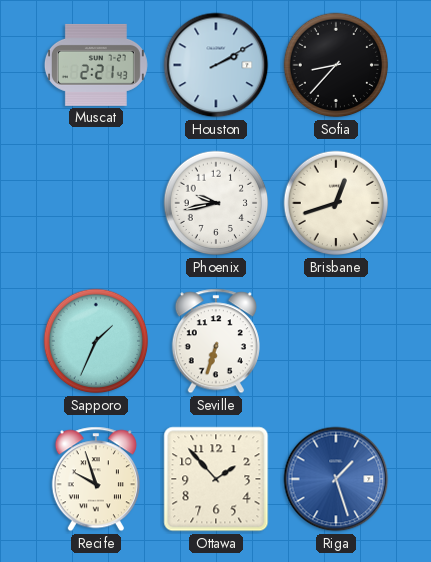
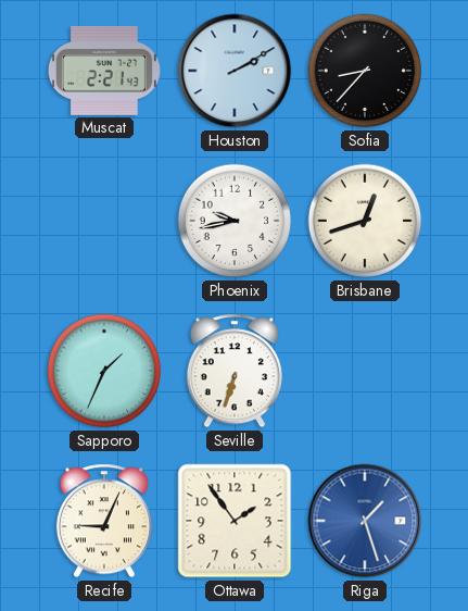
Recife: 9:57 -> 9:04
Ottawa: 1:53 -> 1:54
